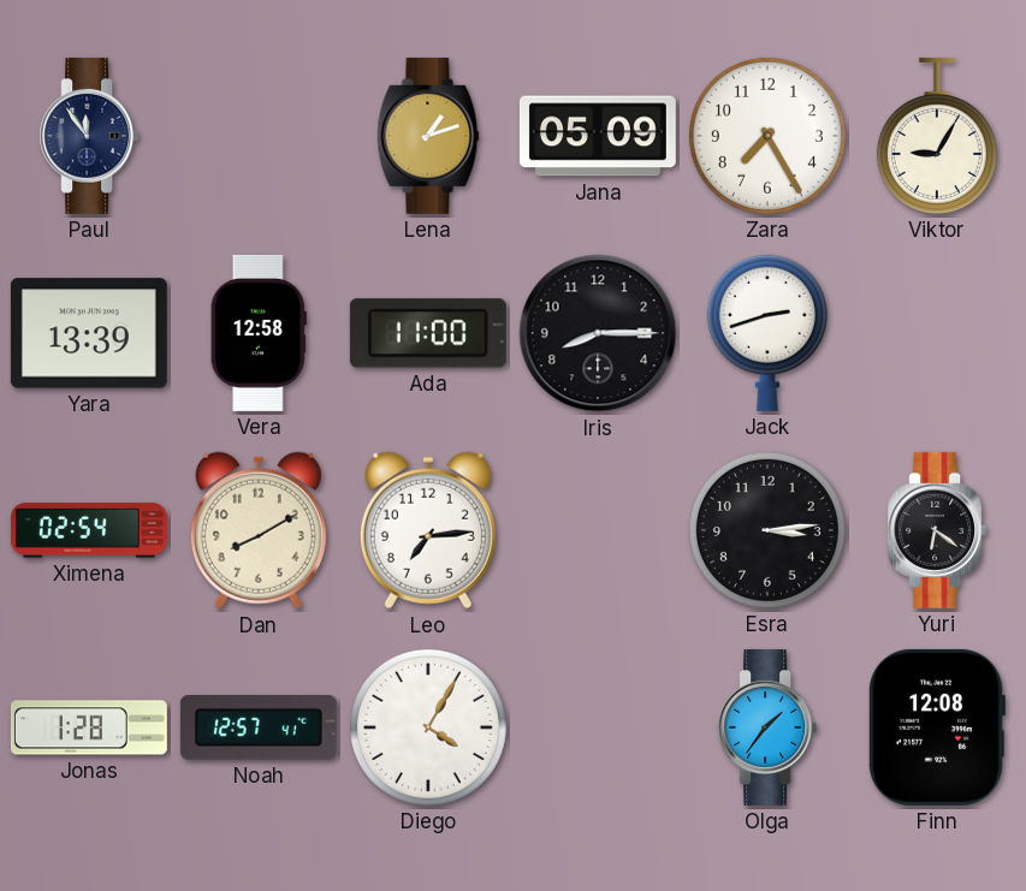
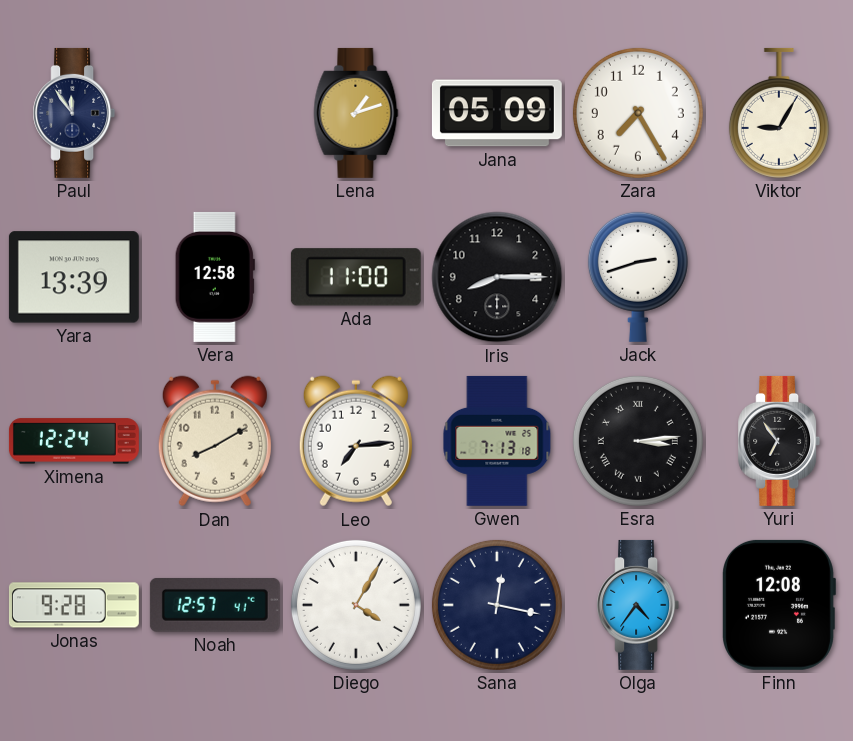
Ximena: 02:54 -> 12:24
Gwen: none -> 7:13
Esra numerals: Arabic -> Roman
Yuri: 6:21 -> 6:54
Jonas: 1:28 -> 9:28
Sana: none -> 12:17
Olga: 1:36 -> 4:36
